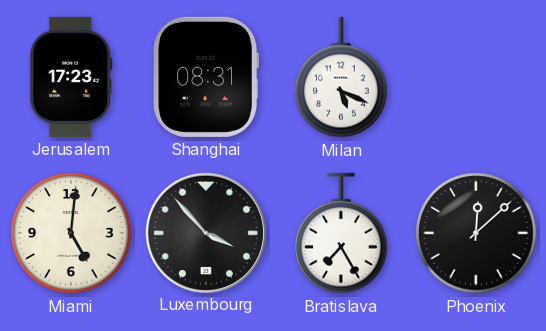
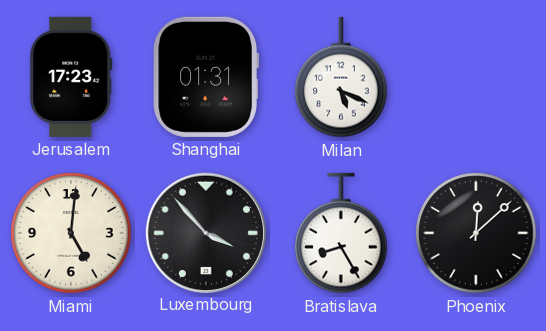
Shanghai: 08:31 -> 01:31
Bratislava: 7:25 -> 8:25
